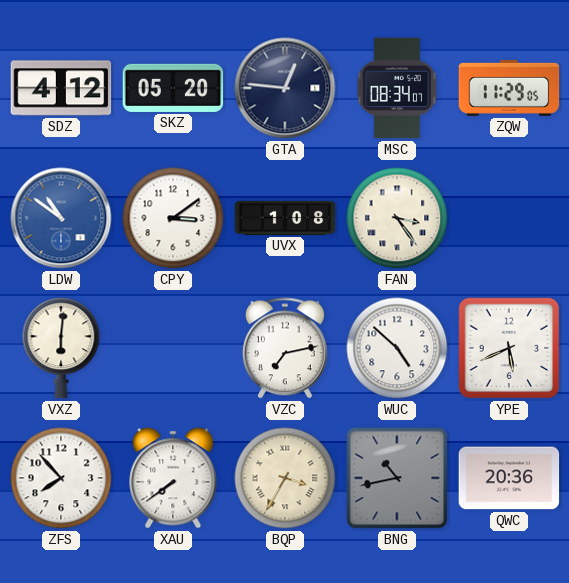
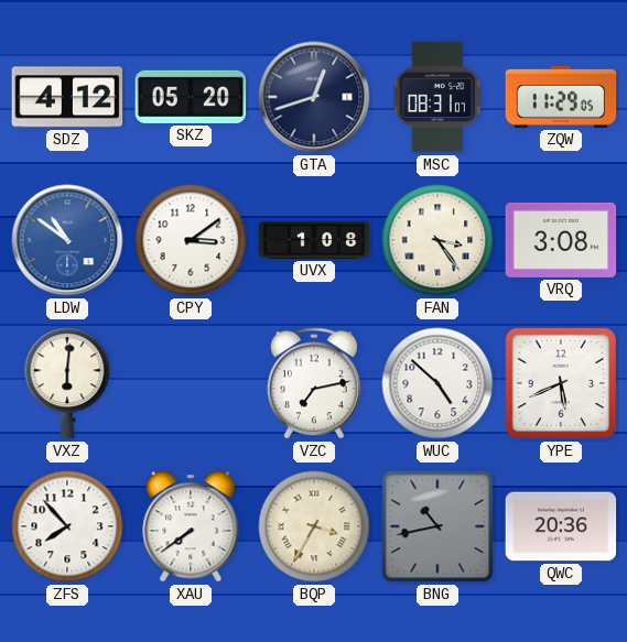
GTA: 12:46 -> 12:42
MSC: 08:34 -> 08:31
VRQ: none -> 3:08
